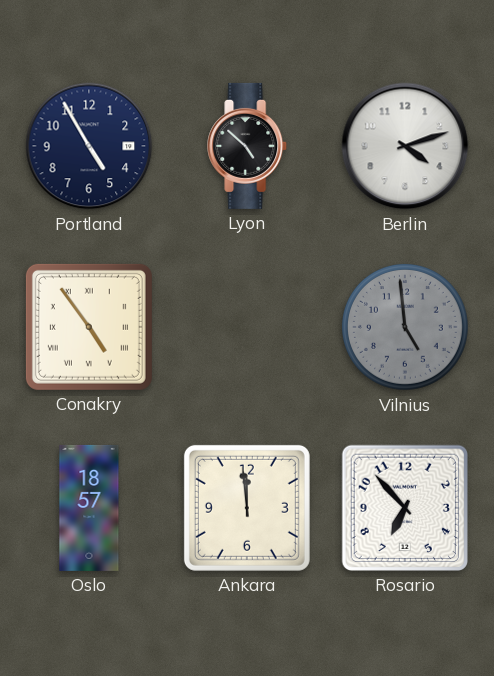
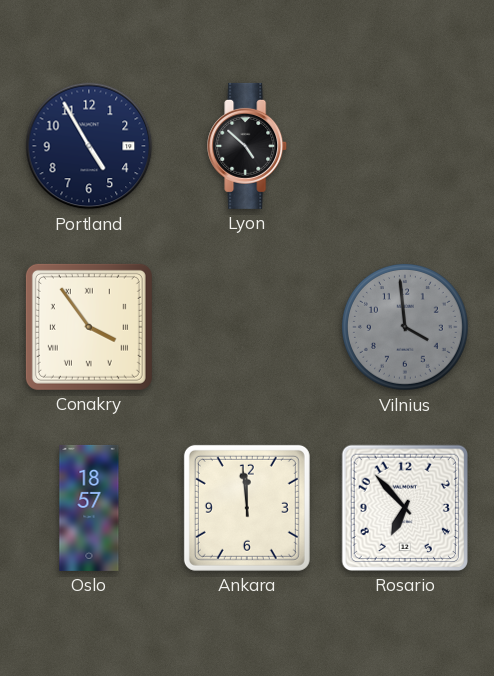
Berlin: 4:12 -> none
Conakry: 4:54 -> 3:54
Vilnius: 4:59 -> 3:59
